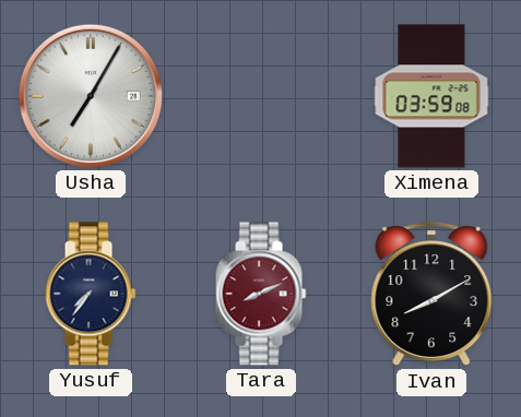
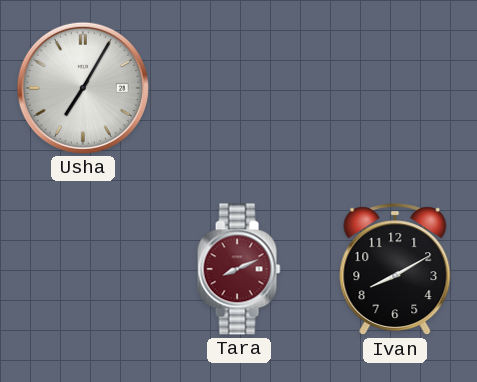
Ximena: 03:59 -> none
Yusuf: 7:36 -> none
